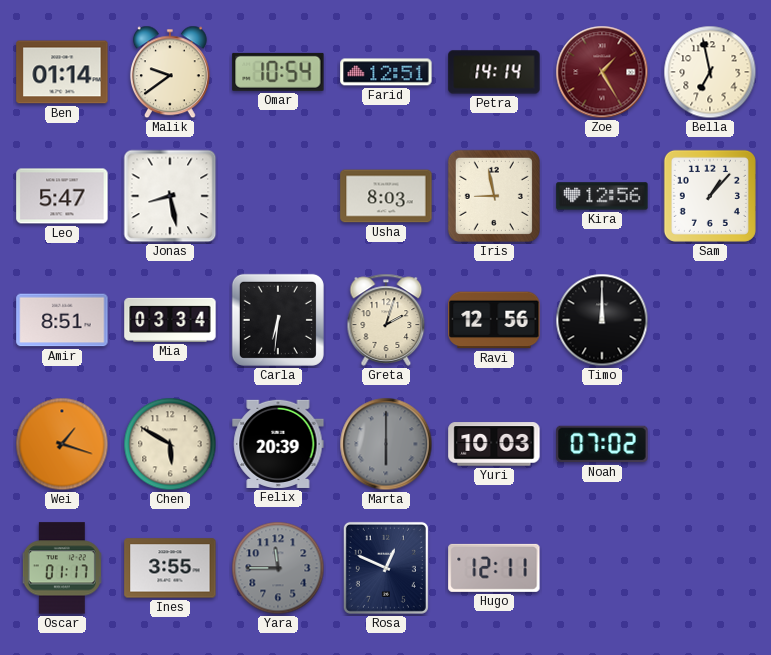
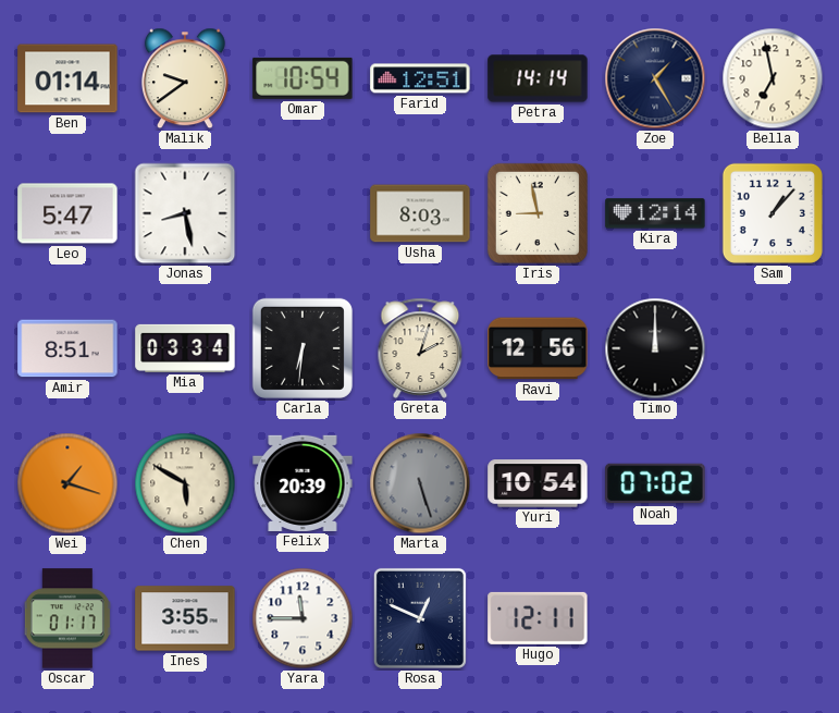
Zoe dial: burgundy -> navy
Kira: 12:56 -> 12:14
Marta: 6:00 -> 5:27
Yuri: 10:03 -> 10:54
Yara dial: grey -> white
